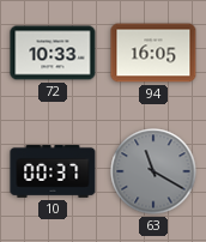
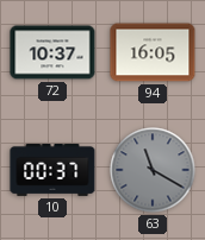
72: 10:33 -> 10:37
